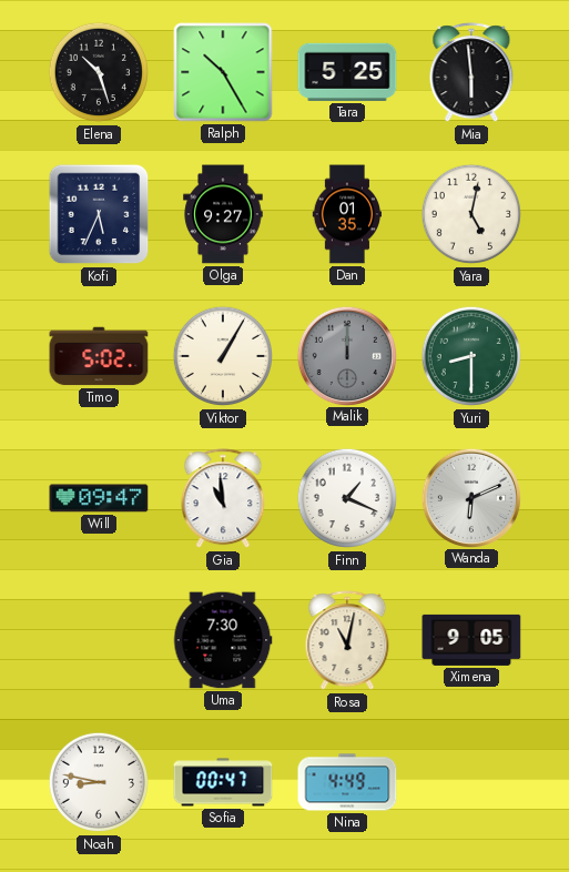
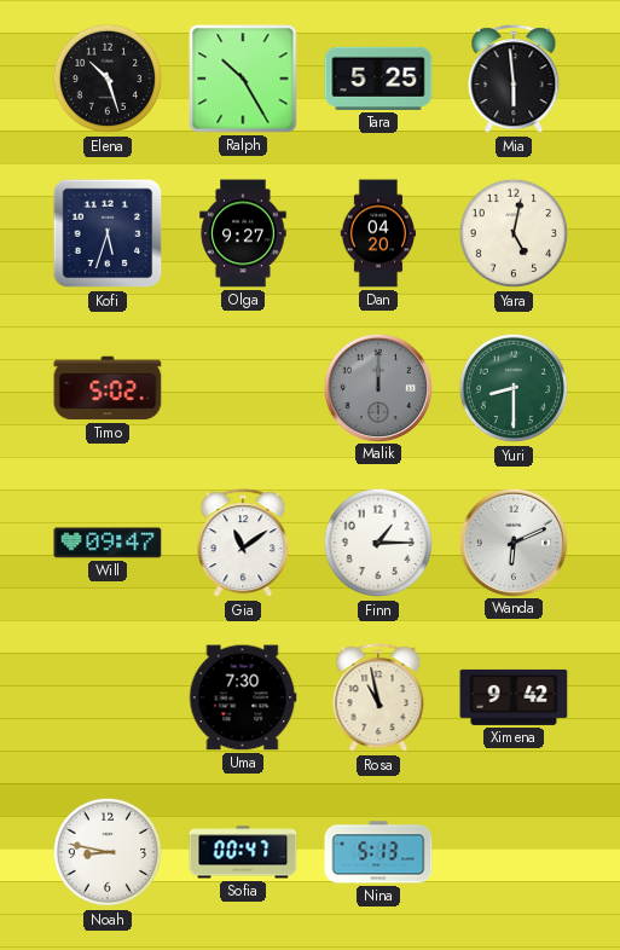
Kofi: 5:34 -> 5:33
Dan: 01:35 -> 04:20
Viktor: 1:05 -> none
Gia: 10:59 -> 11:09
Finn: 1:19 -> 1:15
Rosa: 11:02 -> 10:58
Ximena: 9:05 -> 9:42
Nina: 4:49 -> 5:13
